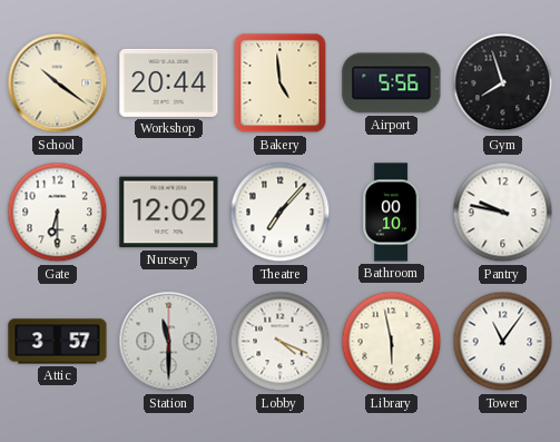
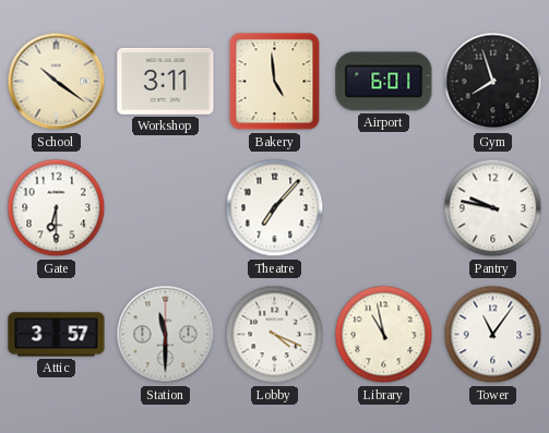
Workshop: 20:44 -> 3:11
Airport: 5:56 -> 6:01
Nursery: 12:02 -> none
Bathroom: 00:10 -> none
Library: 5:58 -> 10:58
